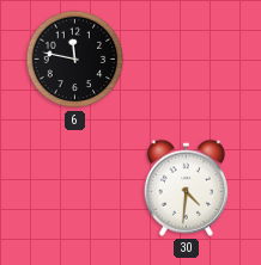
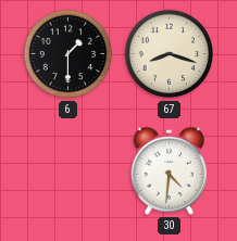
6: 11:47 -> 1:30
67: none -> 8:18
